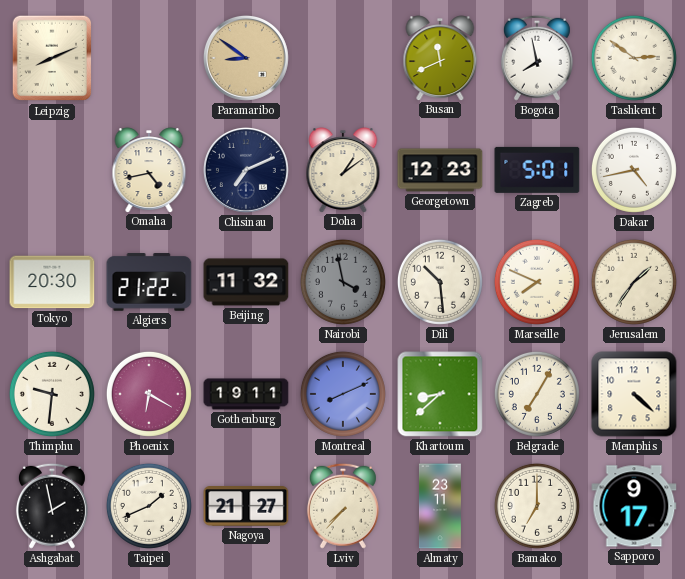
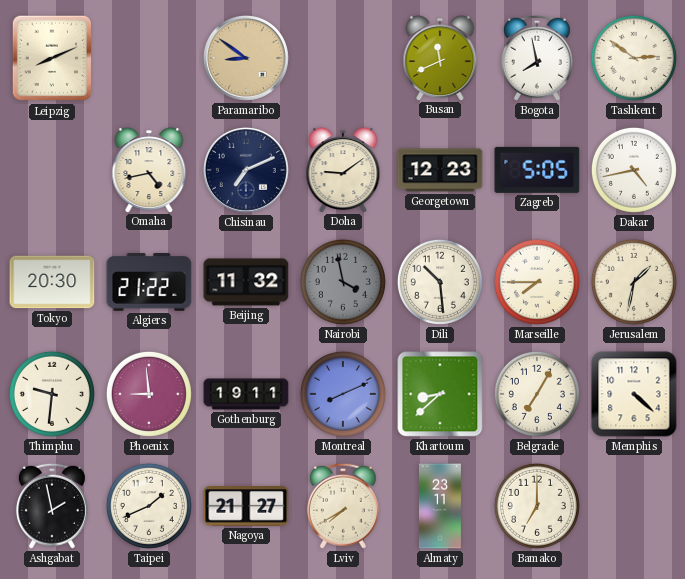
Doha: 1:09 -> 9:09
Zagreb: 5:01 -> 5:05
Marseille: 7:49 -> 7:45
Jerusalem: 1:36 -> 1:32
Phoenix: 6:20 -> 8:59
Lviv: 7:37 -> 7:40
Sapporo: 9:17 -> none
